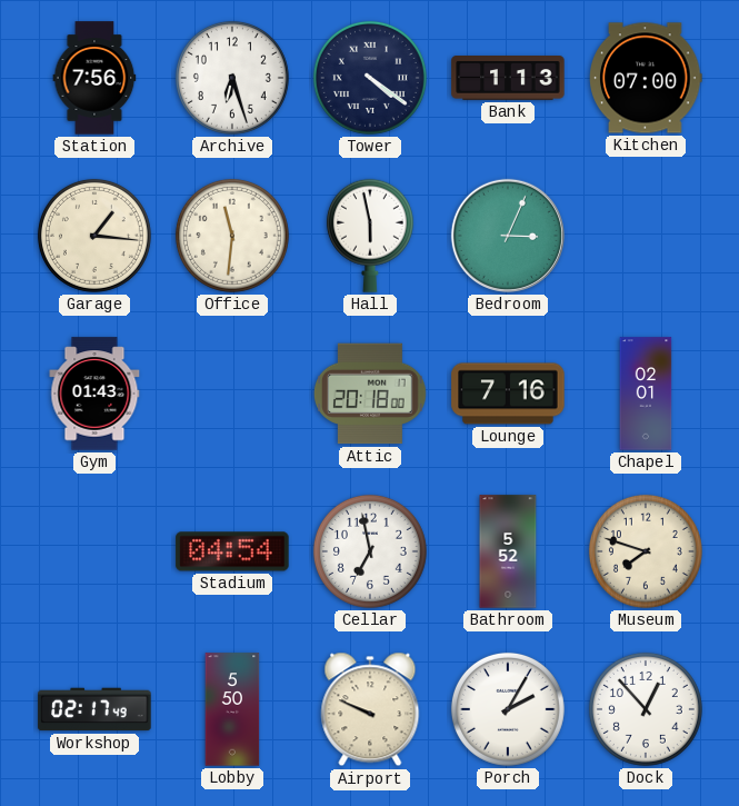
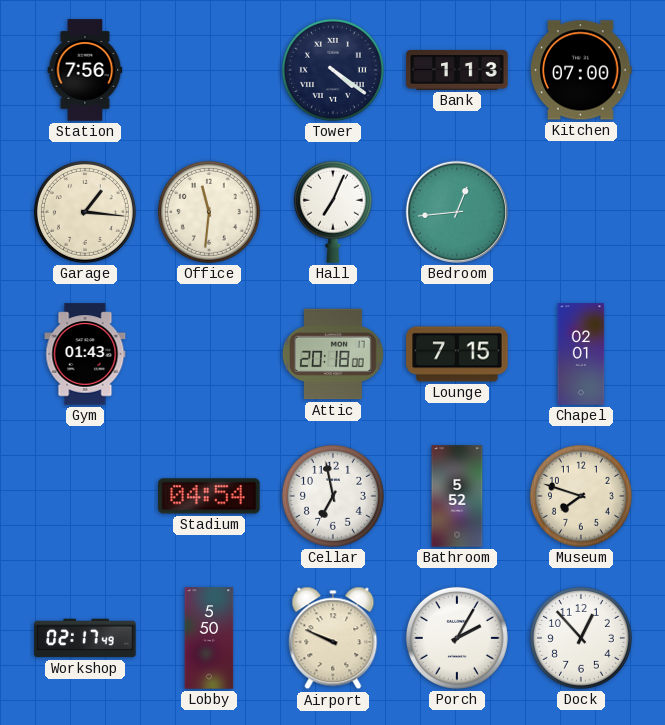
Archive: 6:27 -> none
Hall: 5:58 -> 7:04
Bedroom: 3:04 -> 12:44
Lounge: 7:16 -> 7:15
